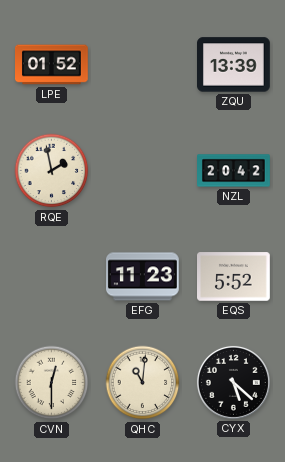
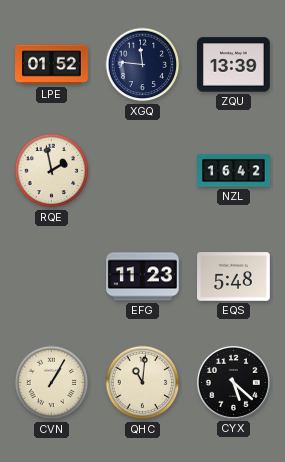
XGQ: none -> 11:46
NZL: 20:42 -> 16:42
EQS: 5:52 -> 5:48
CVN: 12:30 -> 1:05
